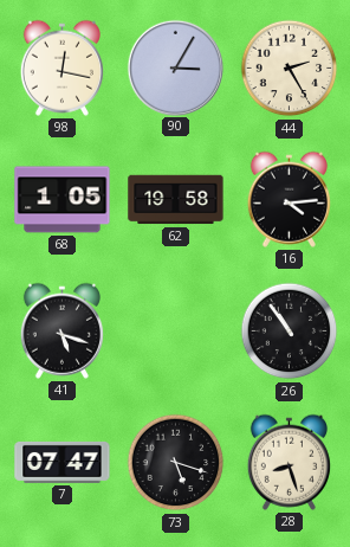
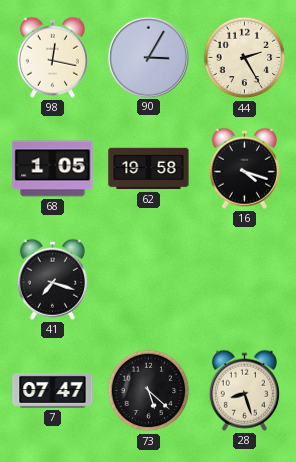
16: 4:14 -> 4:18
41: 5:18 -> 7:18
26: 10:54 -> none
73: 5:18 -> 5:22
